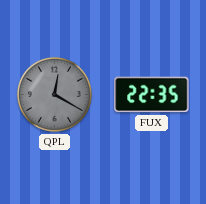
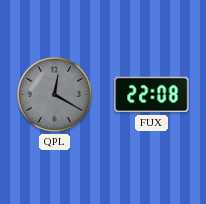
FUX: 22:35 -> 22:08
